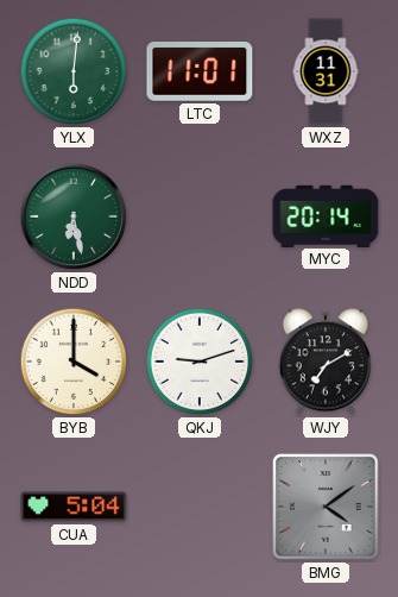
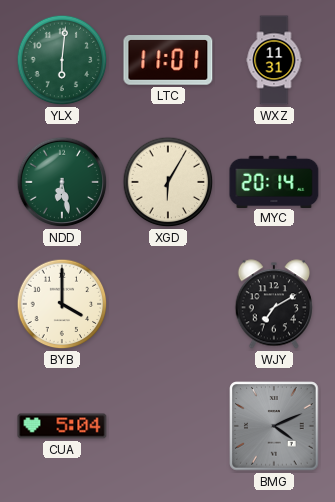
XGD: none -> 6:05
QKJ: 9:12 -> none
BMG: 4:09 -> 4:11
